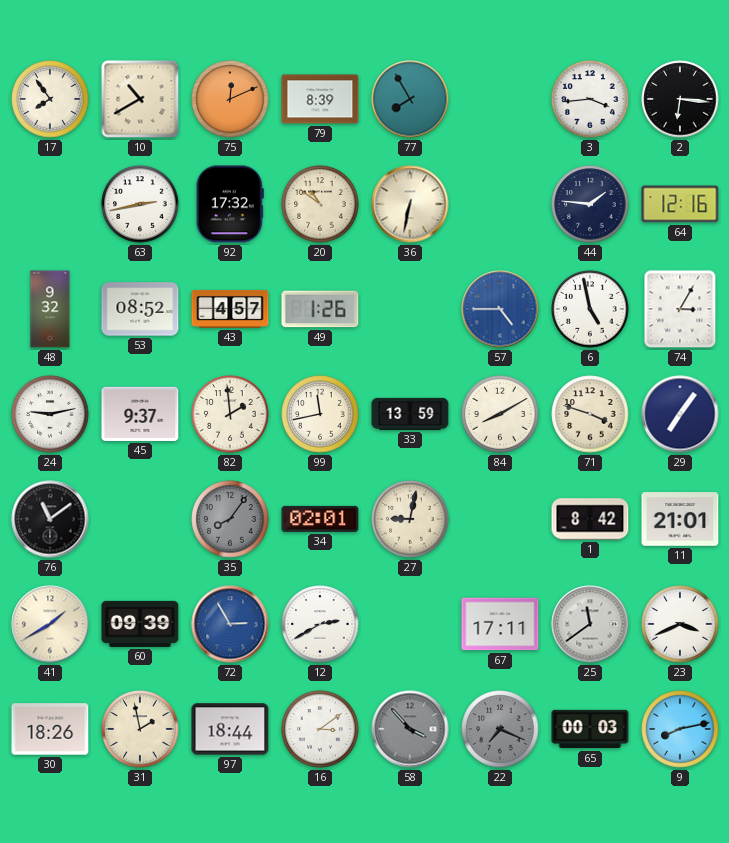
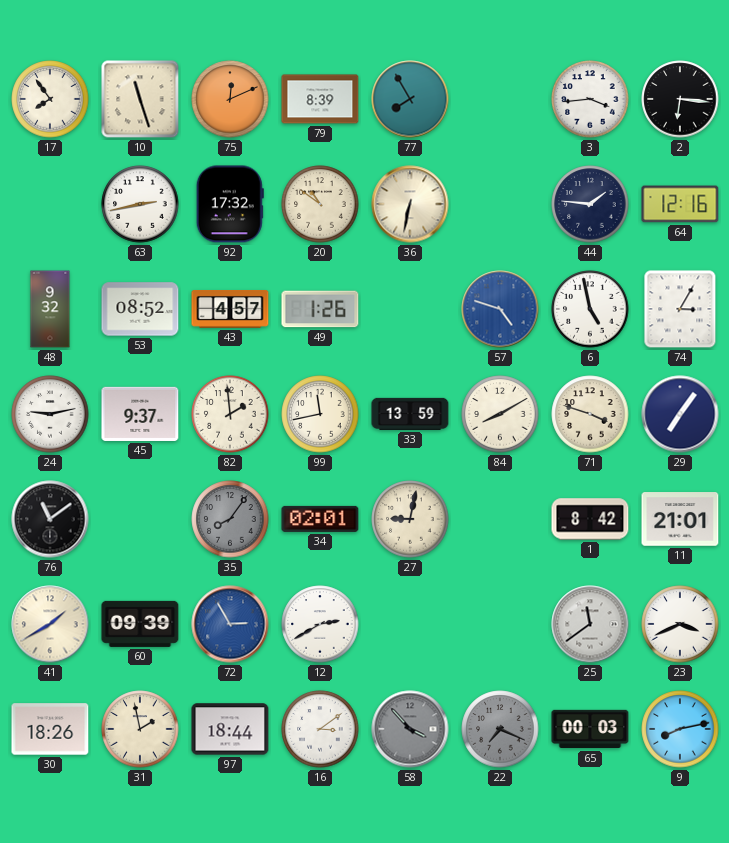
10: 10:40 -> 11:27
57: 4:45 -> 4:48
67: 17:11 -> none
